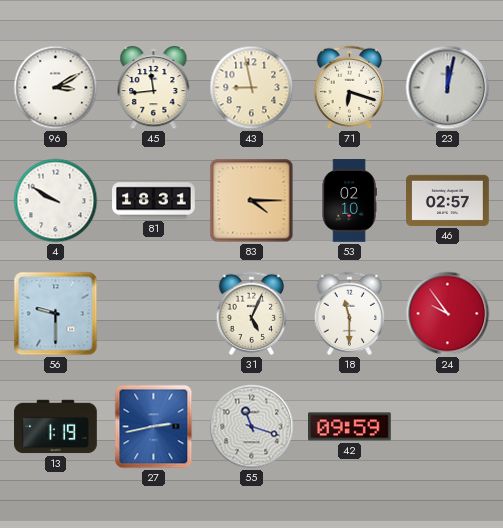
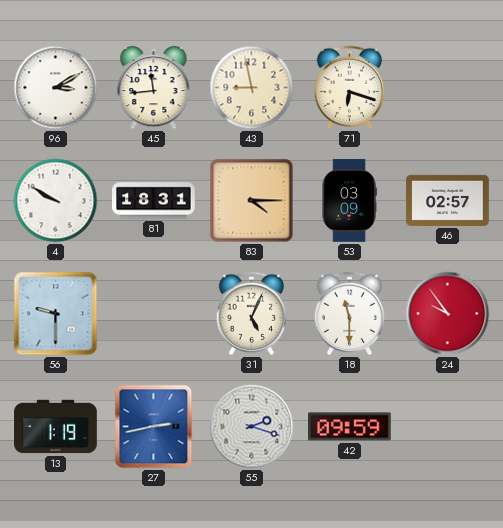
23: 12:02 -> none
53: 02:10 -> 03:09
55: 11:18 -> 2:18
